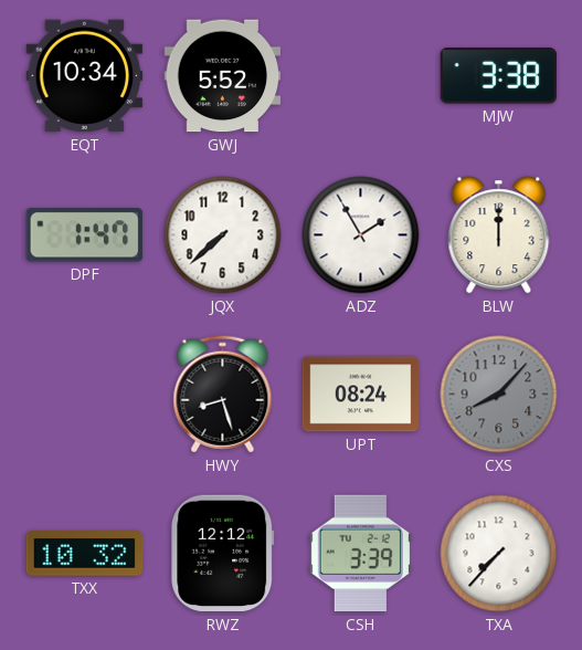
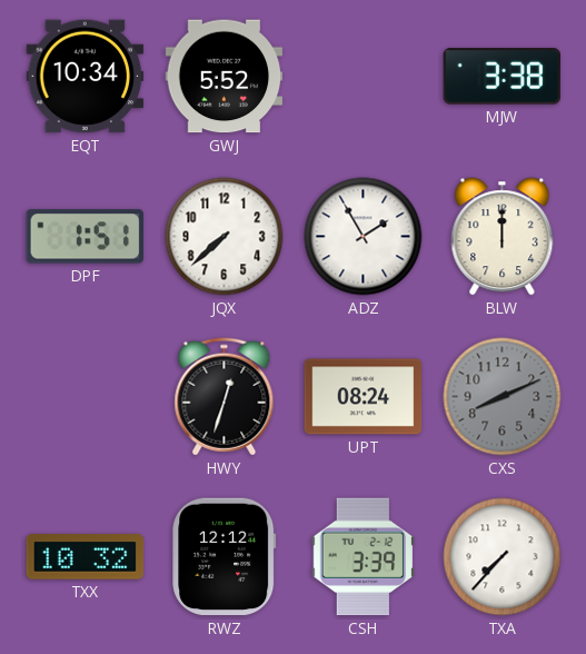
DPF: 1:47 -> 1:51
HWY: 8:27 -> 12:33
CXS: 8:07 -> 8:11
